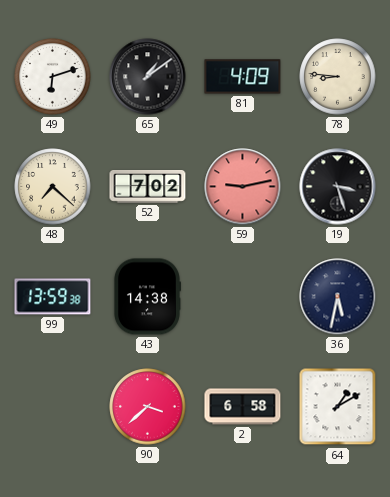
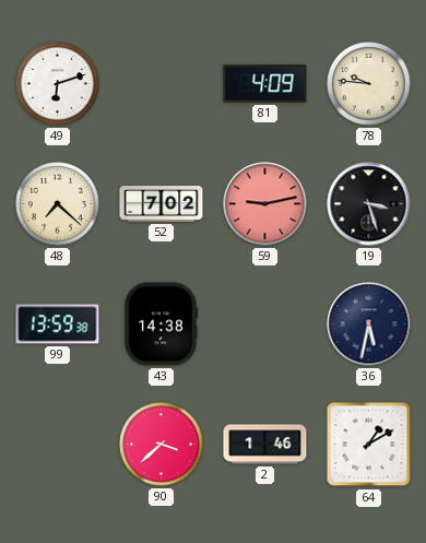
65: 1:09 -> none
78: 8:46 -> 9:46
2: 6:58 -> 1:46
